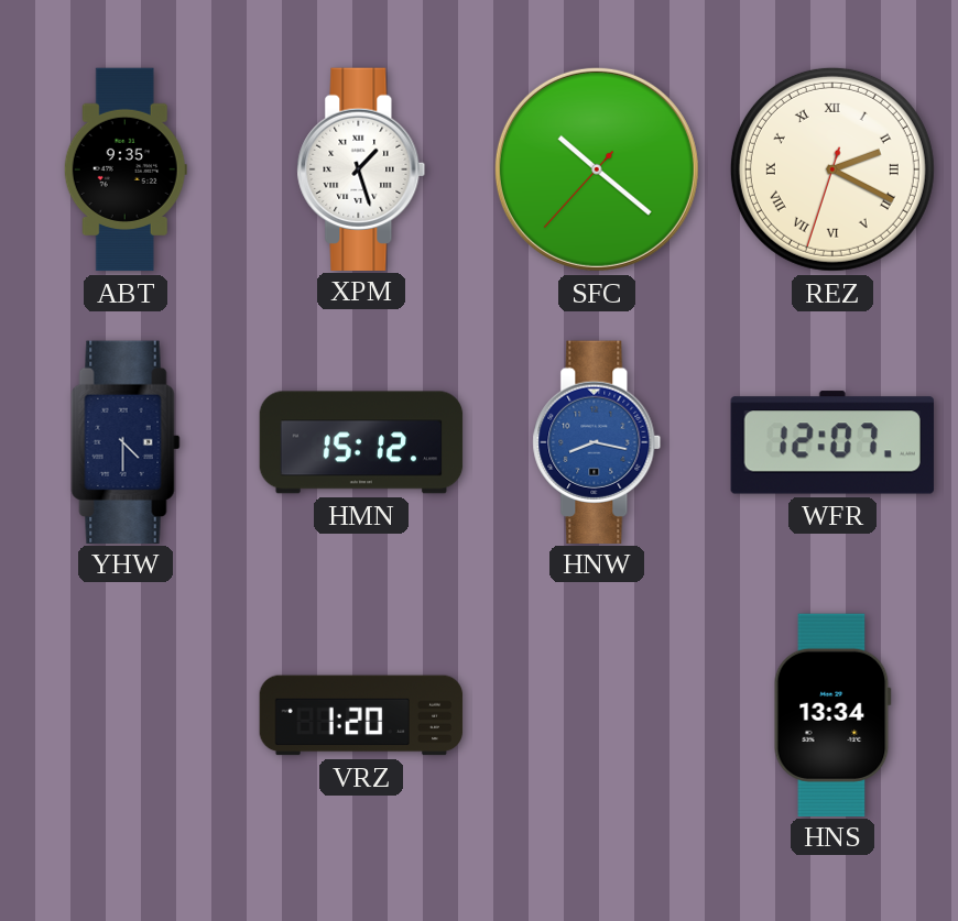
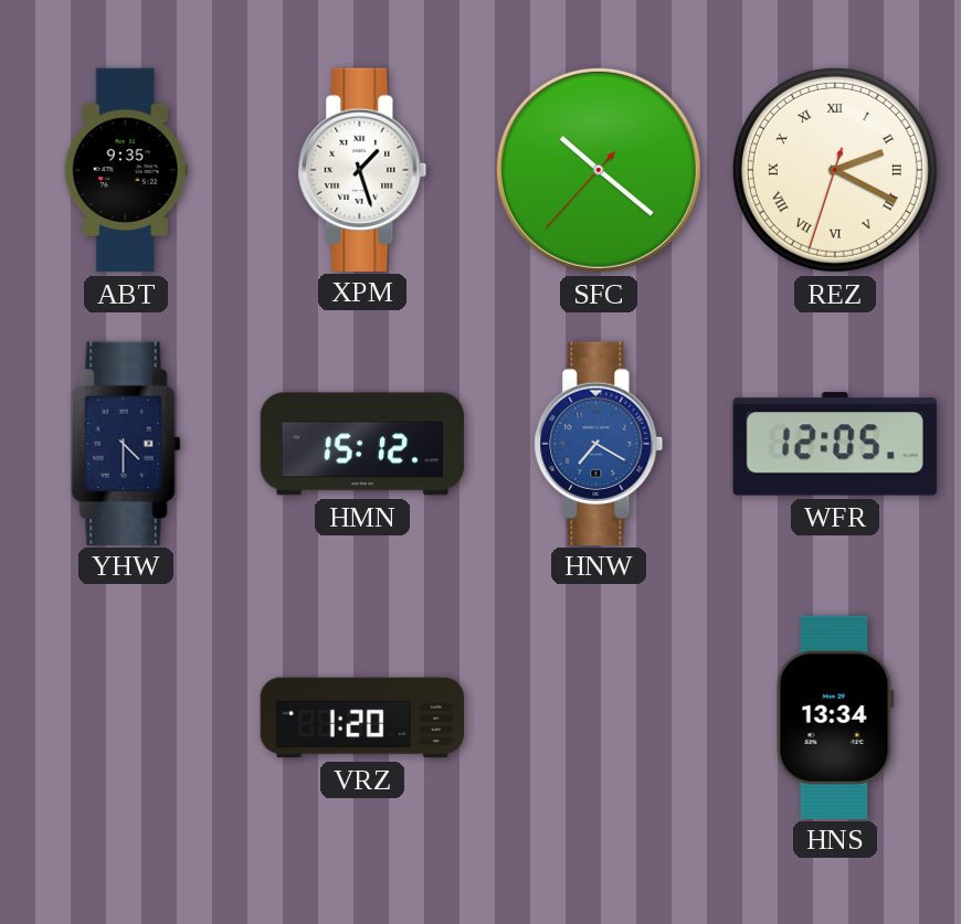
HNW: 8:17 -> 7:20
WFR: 12:07 -> 12:05
